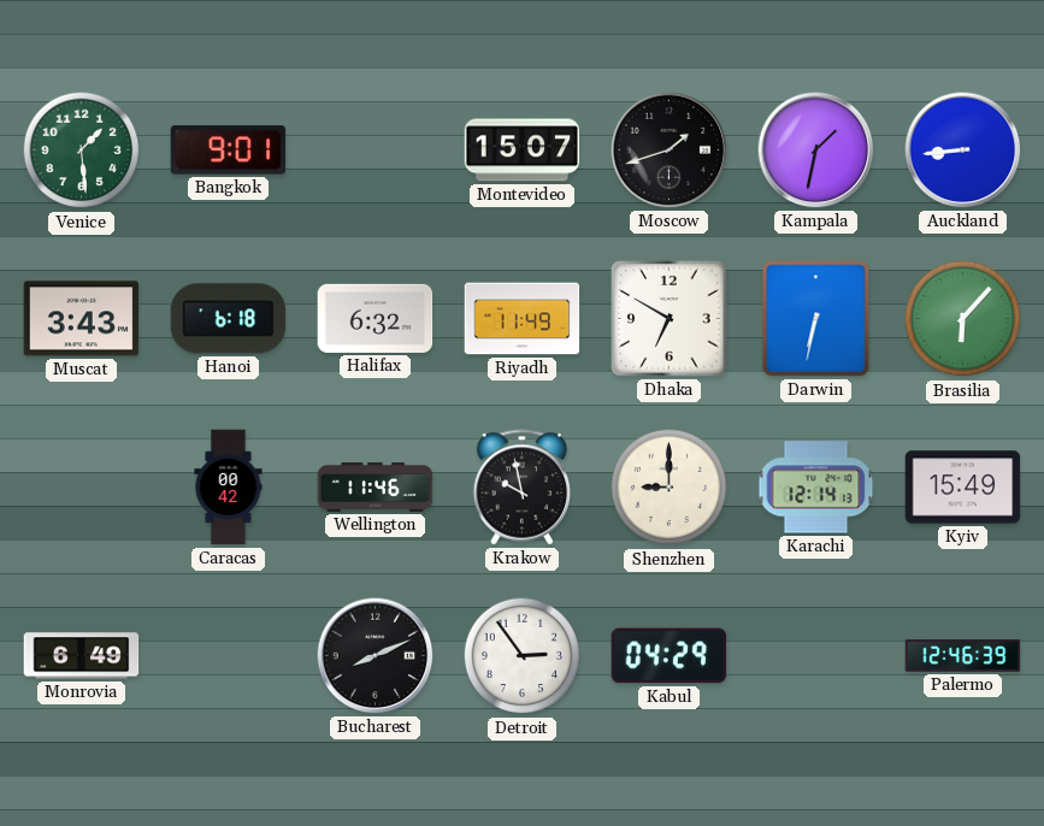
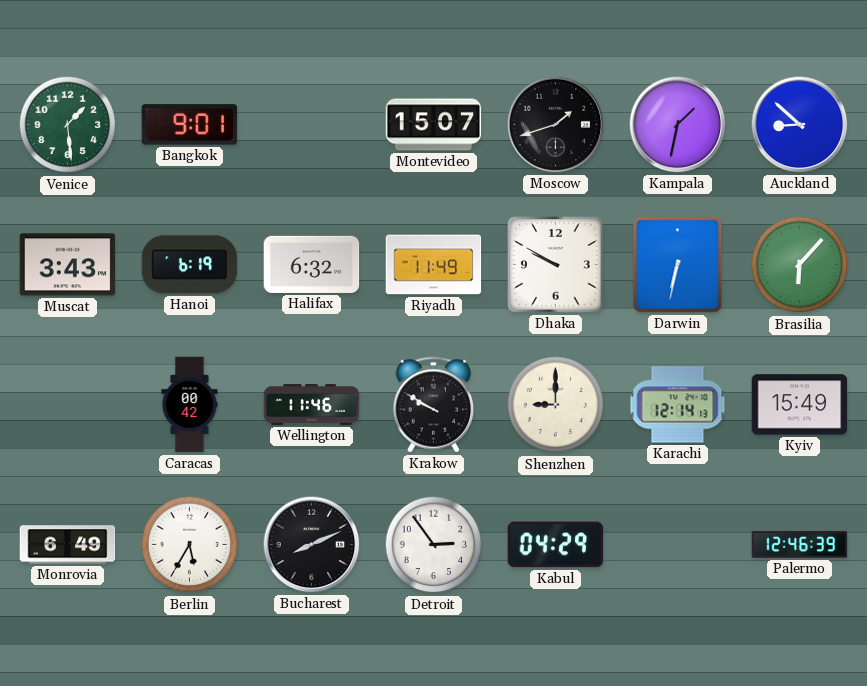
Auckland: 8:44 -> 8:52
Hanoi: 6:18 -> 6:19
Dhaka: 6:50 -> 9:50
Krakow: 9:58 -> 9:50
Berlin: none -> 5:35
